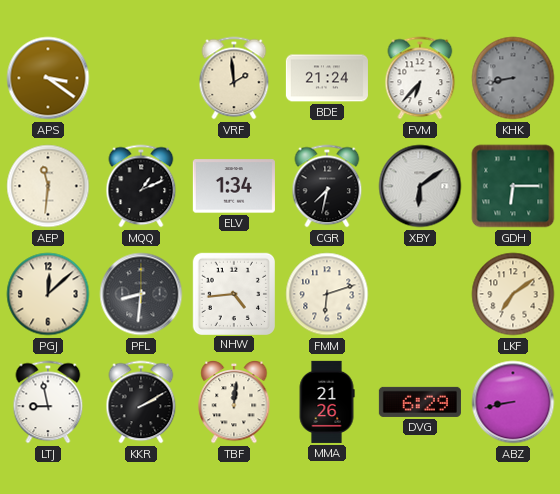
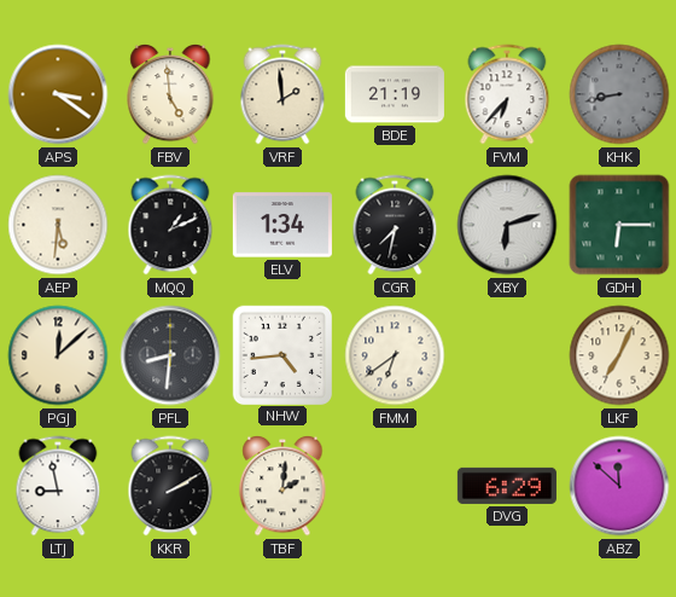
FBV: none -> 4:59
BDE: 21:24 -> 21:19
AEP: 11:31 -> 5:31
XBY: 6:09 -> 6:12
FMM: 6:12 -> 6:39
LKF: 7:09 -> 7:04
TBF: 12:01 -> 2:01
MMA: 21:26 -> none
ABZ: 8:43 -> 11:52
